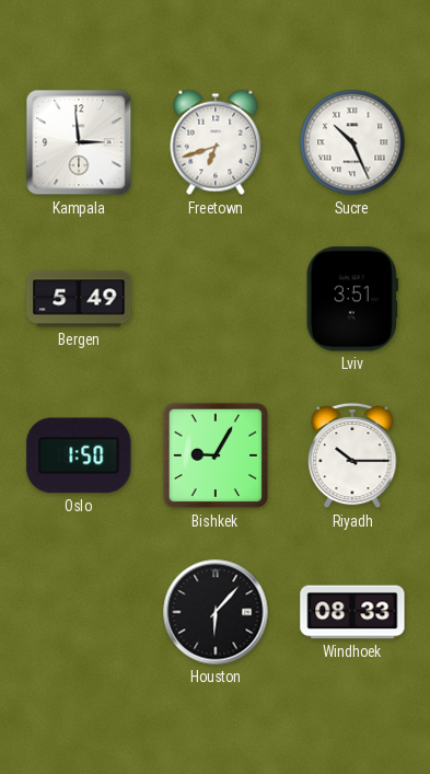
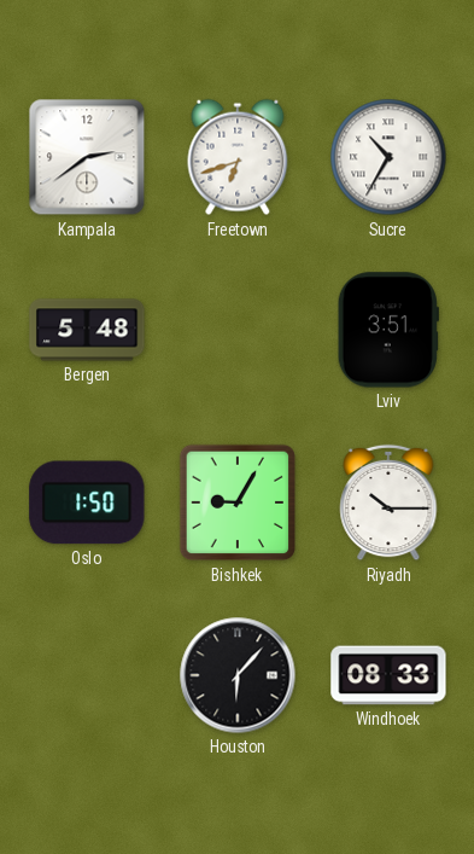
Kampala: 2:59 -> 2:39
Sucre: 10:26 -> 10:35
Bergen: 5:49 -> 5:48
